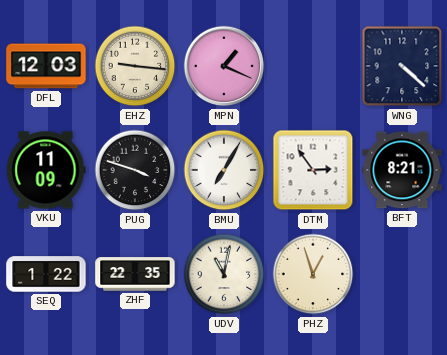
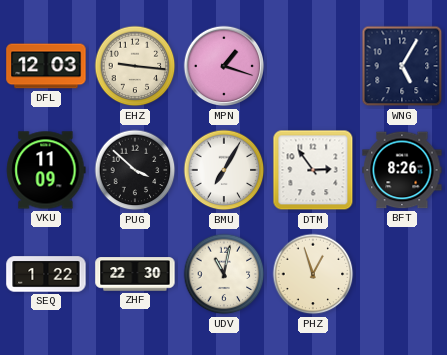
MPN: 1:19 -> 1:18
WNG: 4:22 -> 5:05
PUG: 3:48 -> 3:52
BFT: 8:21 -> 8:26
ZHF: 22:35 -> 22:30
